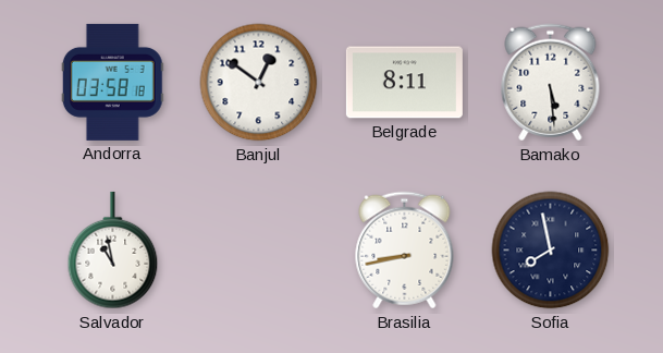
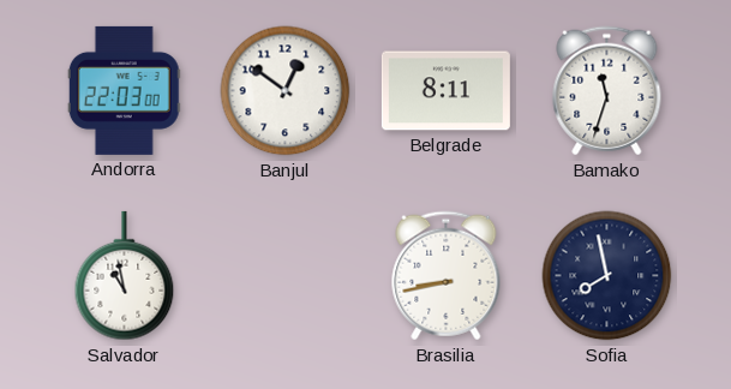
Andorra: 03:58 -> 22:03
Bamako: 5:29 -> 11:33
